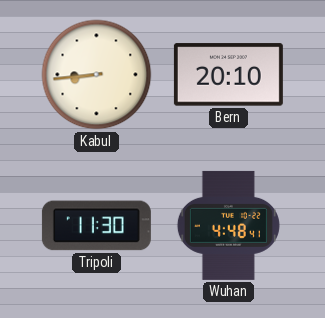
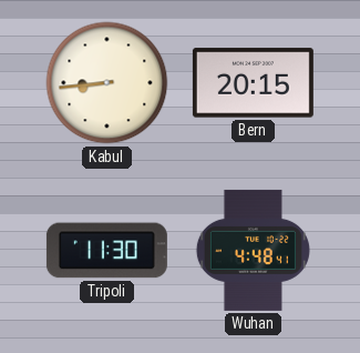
Bern: 20:10 -> 20:15
